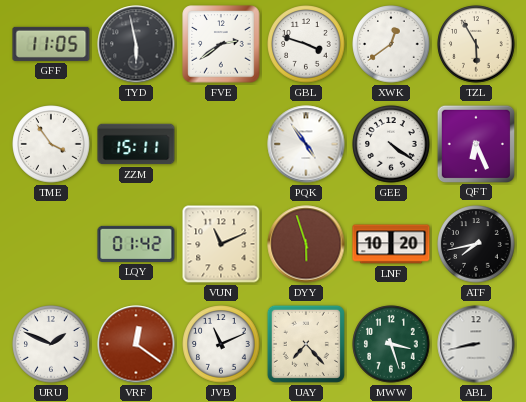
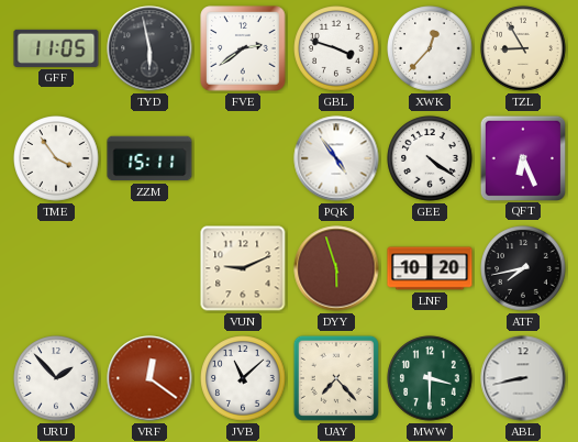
XWK: 12:39 -> 12:37
TZL: 5:55 -> 8:55
LQY: 01:42 -> none
VUN: 11:11 -> 9:11
URU: 1:49 -> 1:53
JVB: 11:11 -> 11:08
MWW: 3:27 -> 3:30
